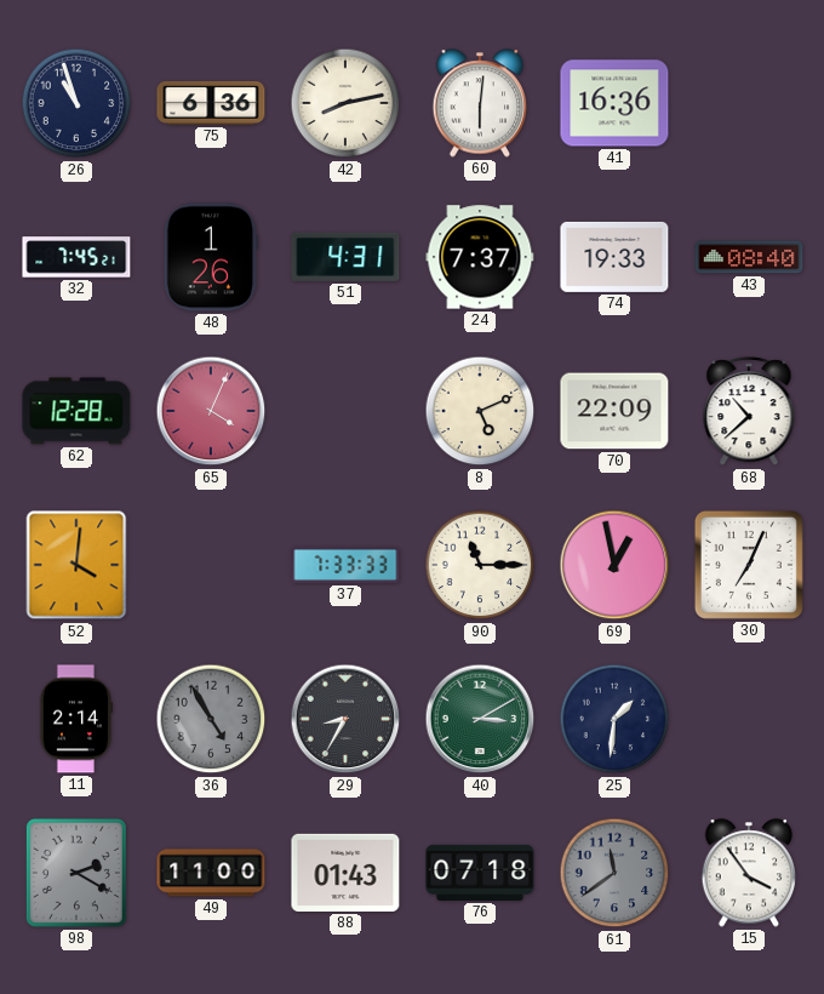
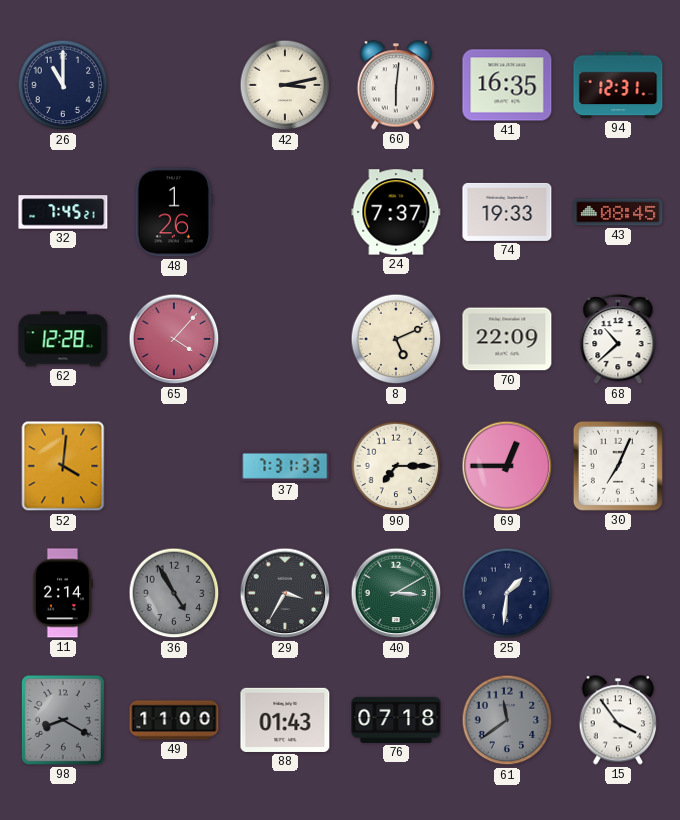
26: 10:57 -> 11:00
75: 6:36 -> none
42: 8:13 -> 3:13
41: 16:36 -> 16:35
94: none -> 12:31
51: 4:31 -> none
43: 08:40 -> 08:45
65: 4:04 -> 4:07
37: 7:33 -> 7:31
90: 11:15 -> 7:15
69: 12:58 -> 12:45
29: 8:35 -> 3:35
98: 2:20 -> 8:20
